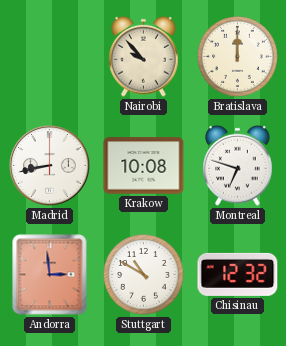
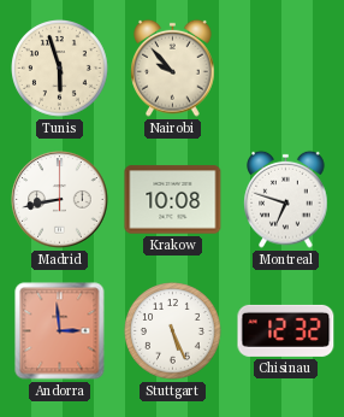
Tunis: none -> 5:57
Bratislava: 12:00 -> none
Stuttgart: 10:50 -> 5:26
